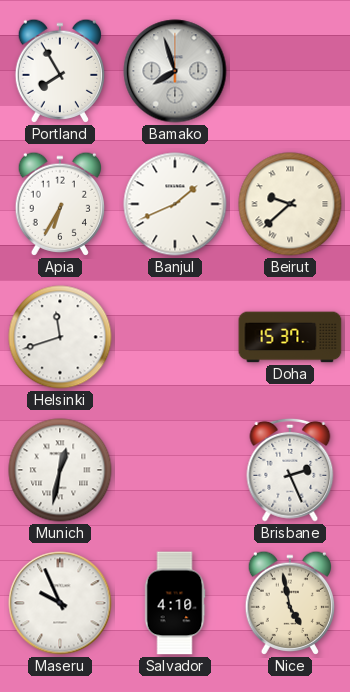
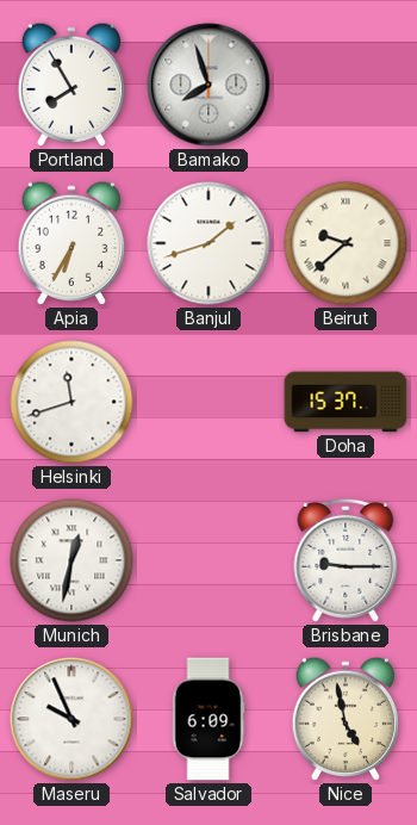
Banjul: 1:41 -> 1:42
Brisbane: 2:26 -> 9:15
Salvador: 4:10 -> 6:09
